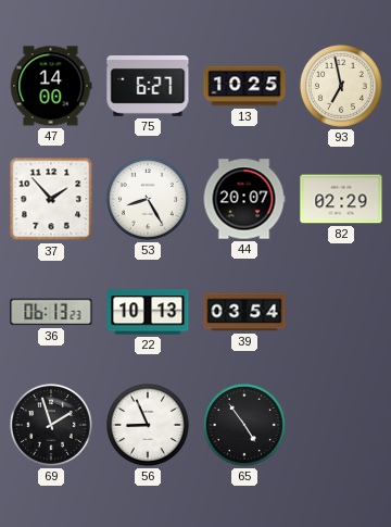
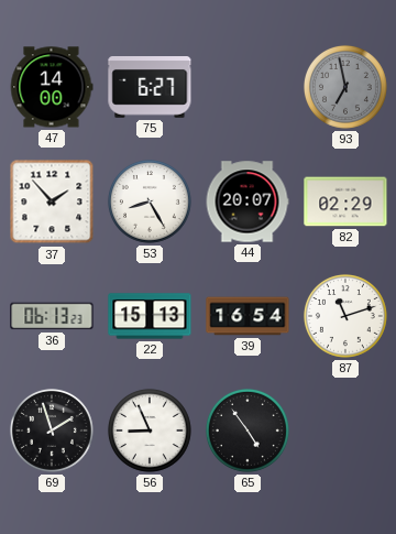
13: 10:25 -> none
93 dial: cream -> grey
22: 10:13 -> 15:13
39: 03:54 -> 16:54
87: none -> 11:12
